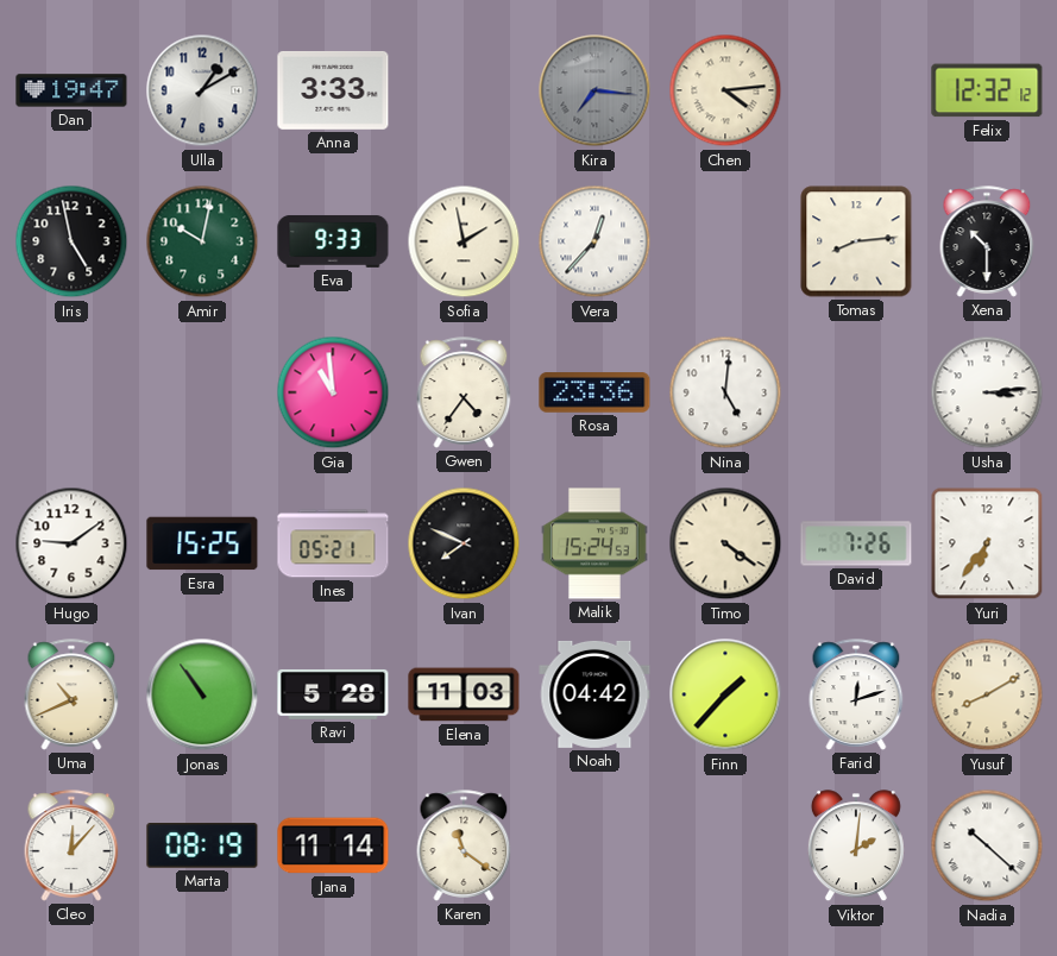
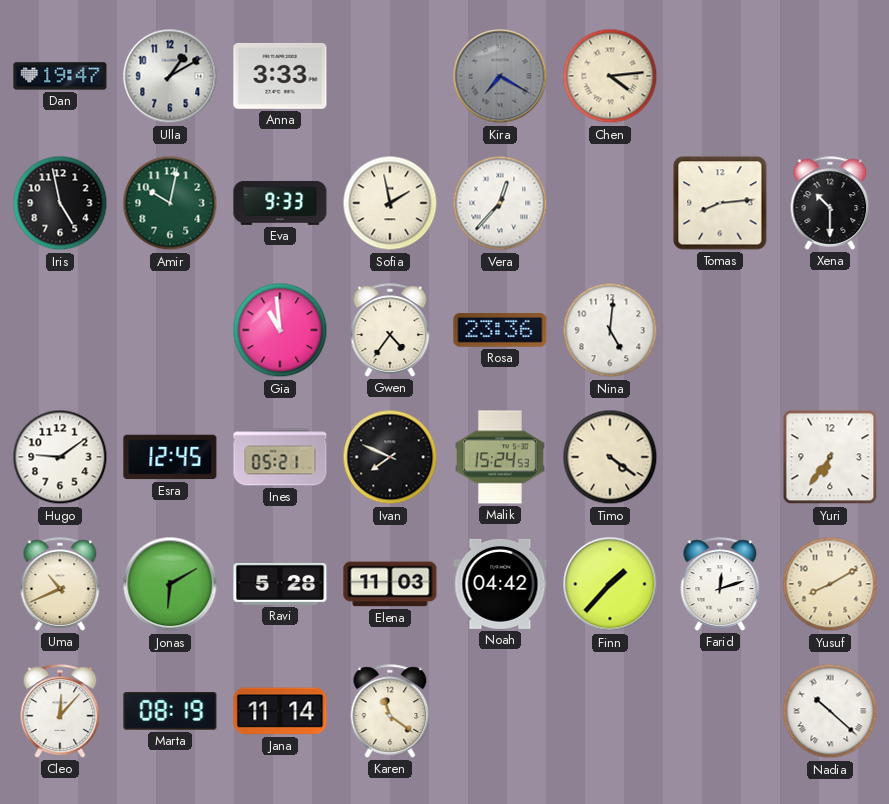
Kira: 7:16 -> 7:20
Felix: 12:32 -> none
Usha: 3:14 -> none
Esra: 15:25 -> 12:45
David: 7:26 -> none
Jonas: 10:54 -> 6:10
Viktor: 2:01 -> none
